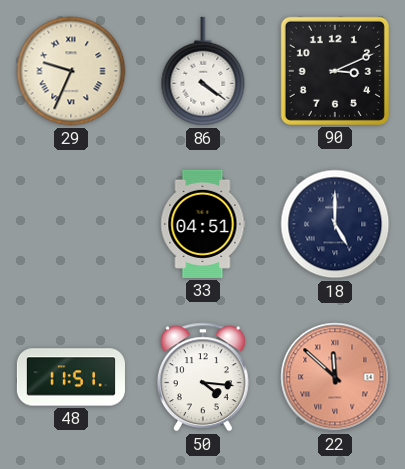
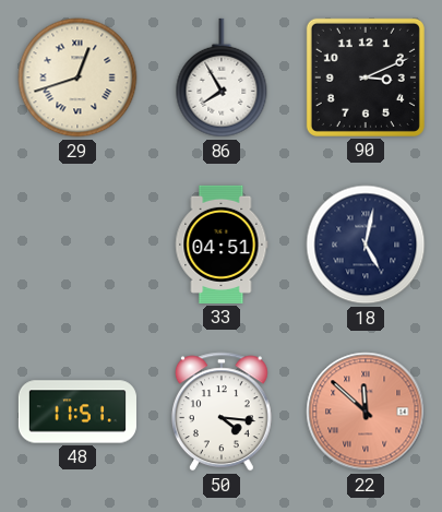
29: 9:34 -> 12:42
86: 4:21 -> 7:55
18: 5:00 -> 5:02
